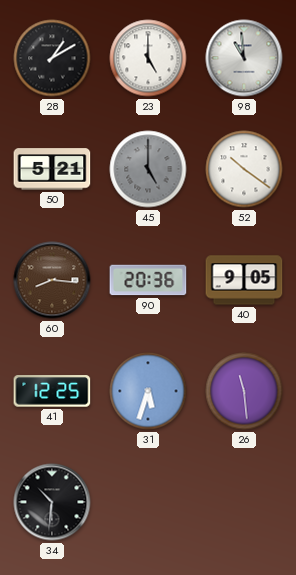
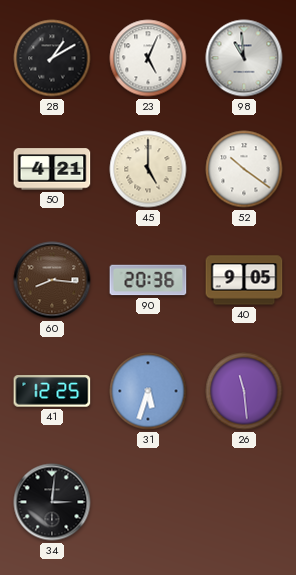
23: 5:00 -> 5:04
50: 5:21 -> 4:21
45 dial: grey -> cream
34: 10:31 -> 3:01
